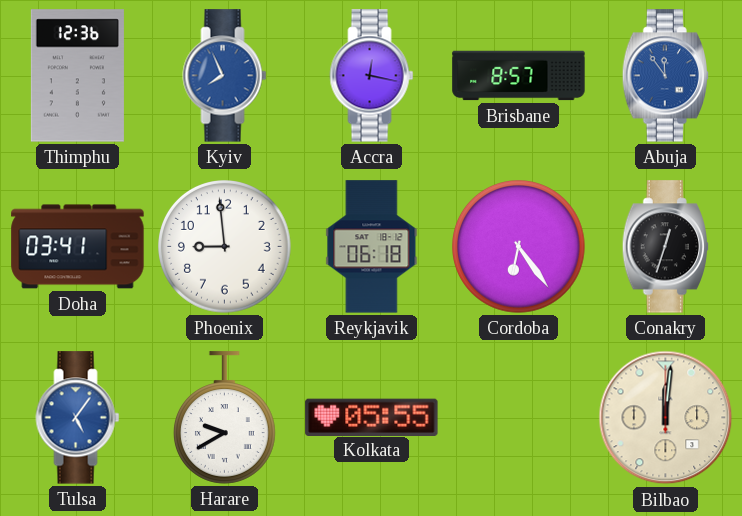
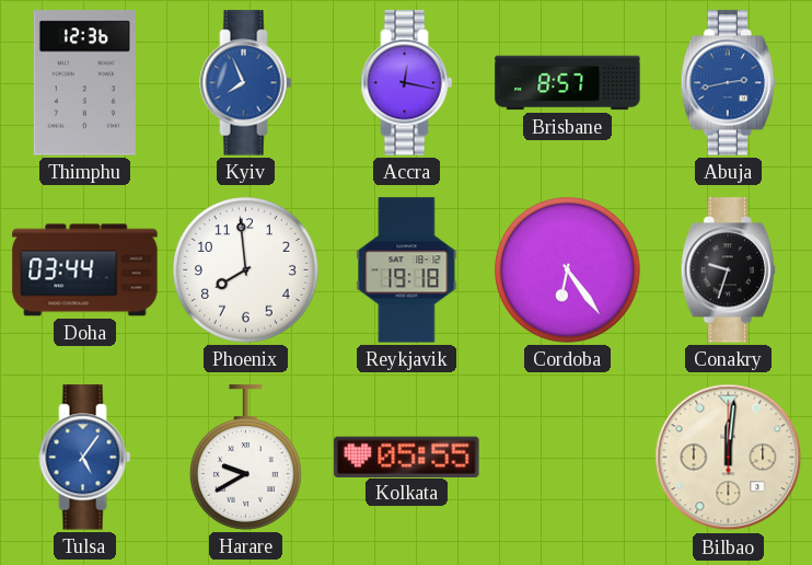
Abuja: 11:54 -> 2:43
Doha: 03:41 -> 03:44
Phoenix: 8:59 -> 7:59
Reykjavik: 06:18 -> 19:18
Conakry: 12:33 -> 9:33
